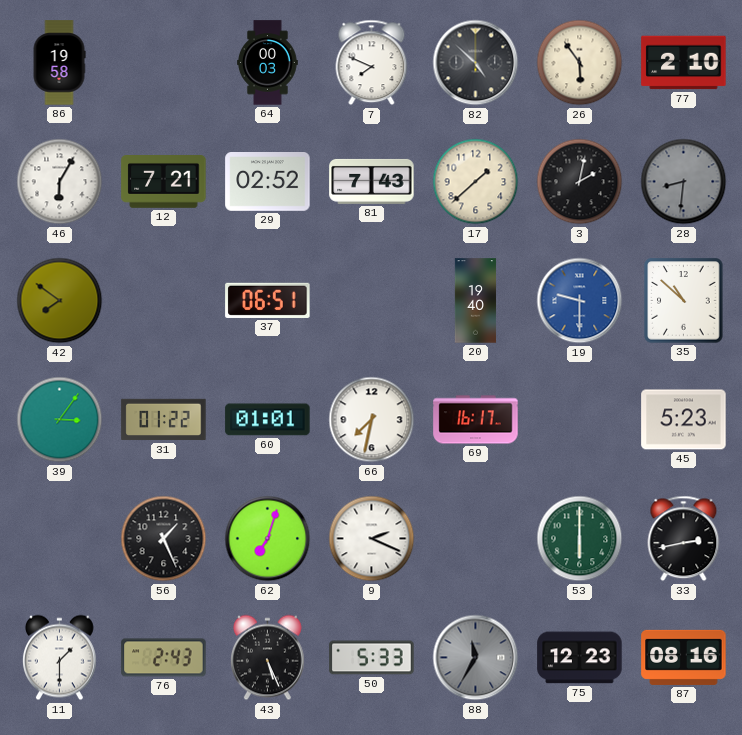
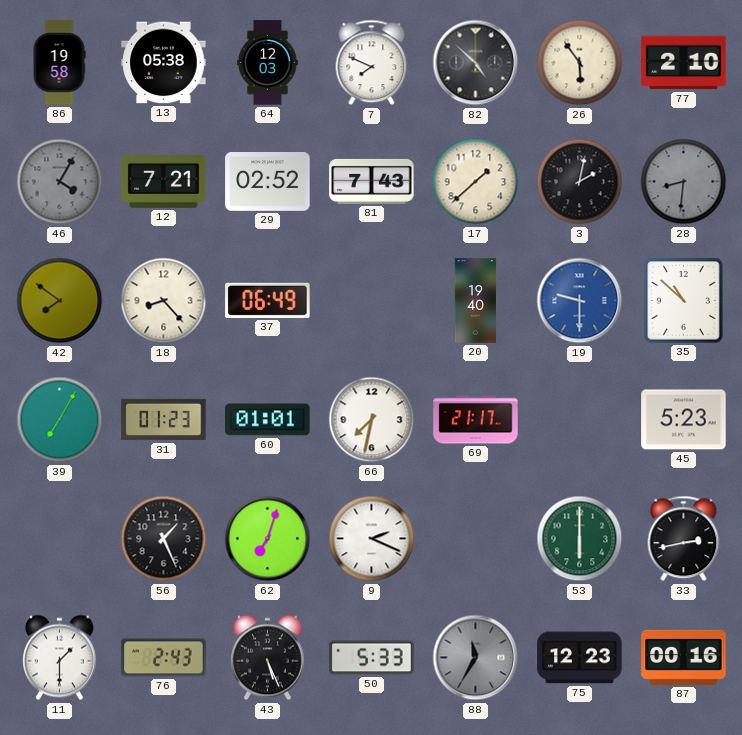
13: none -> 05:38
64: 00:03 -> 12:03
46: 6:05 -> 4:05
46 dial: white -> grey
18: none -> 8:23
37: 06:51 -> 06:49
39: 3:06 -> 7:05
31: 01:22 -> 01:23
69: 16:17 -> 21:17
87: 08:16 -> 00:16
